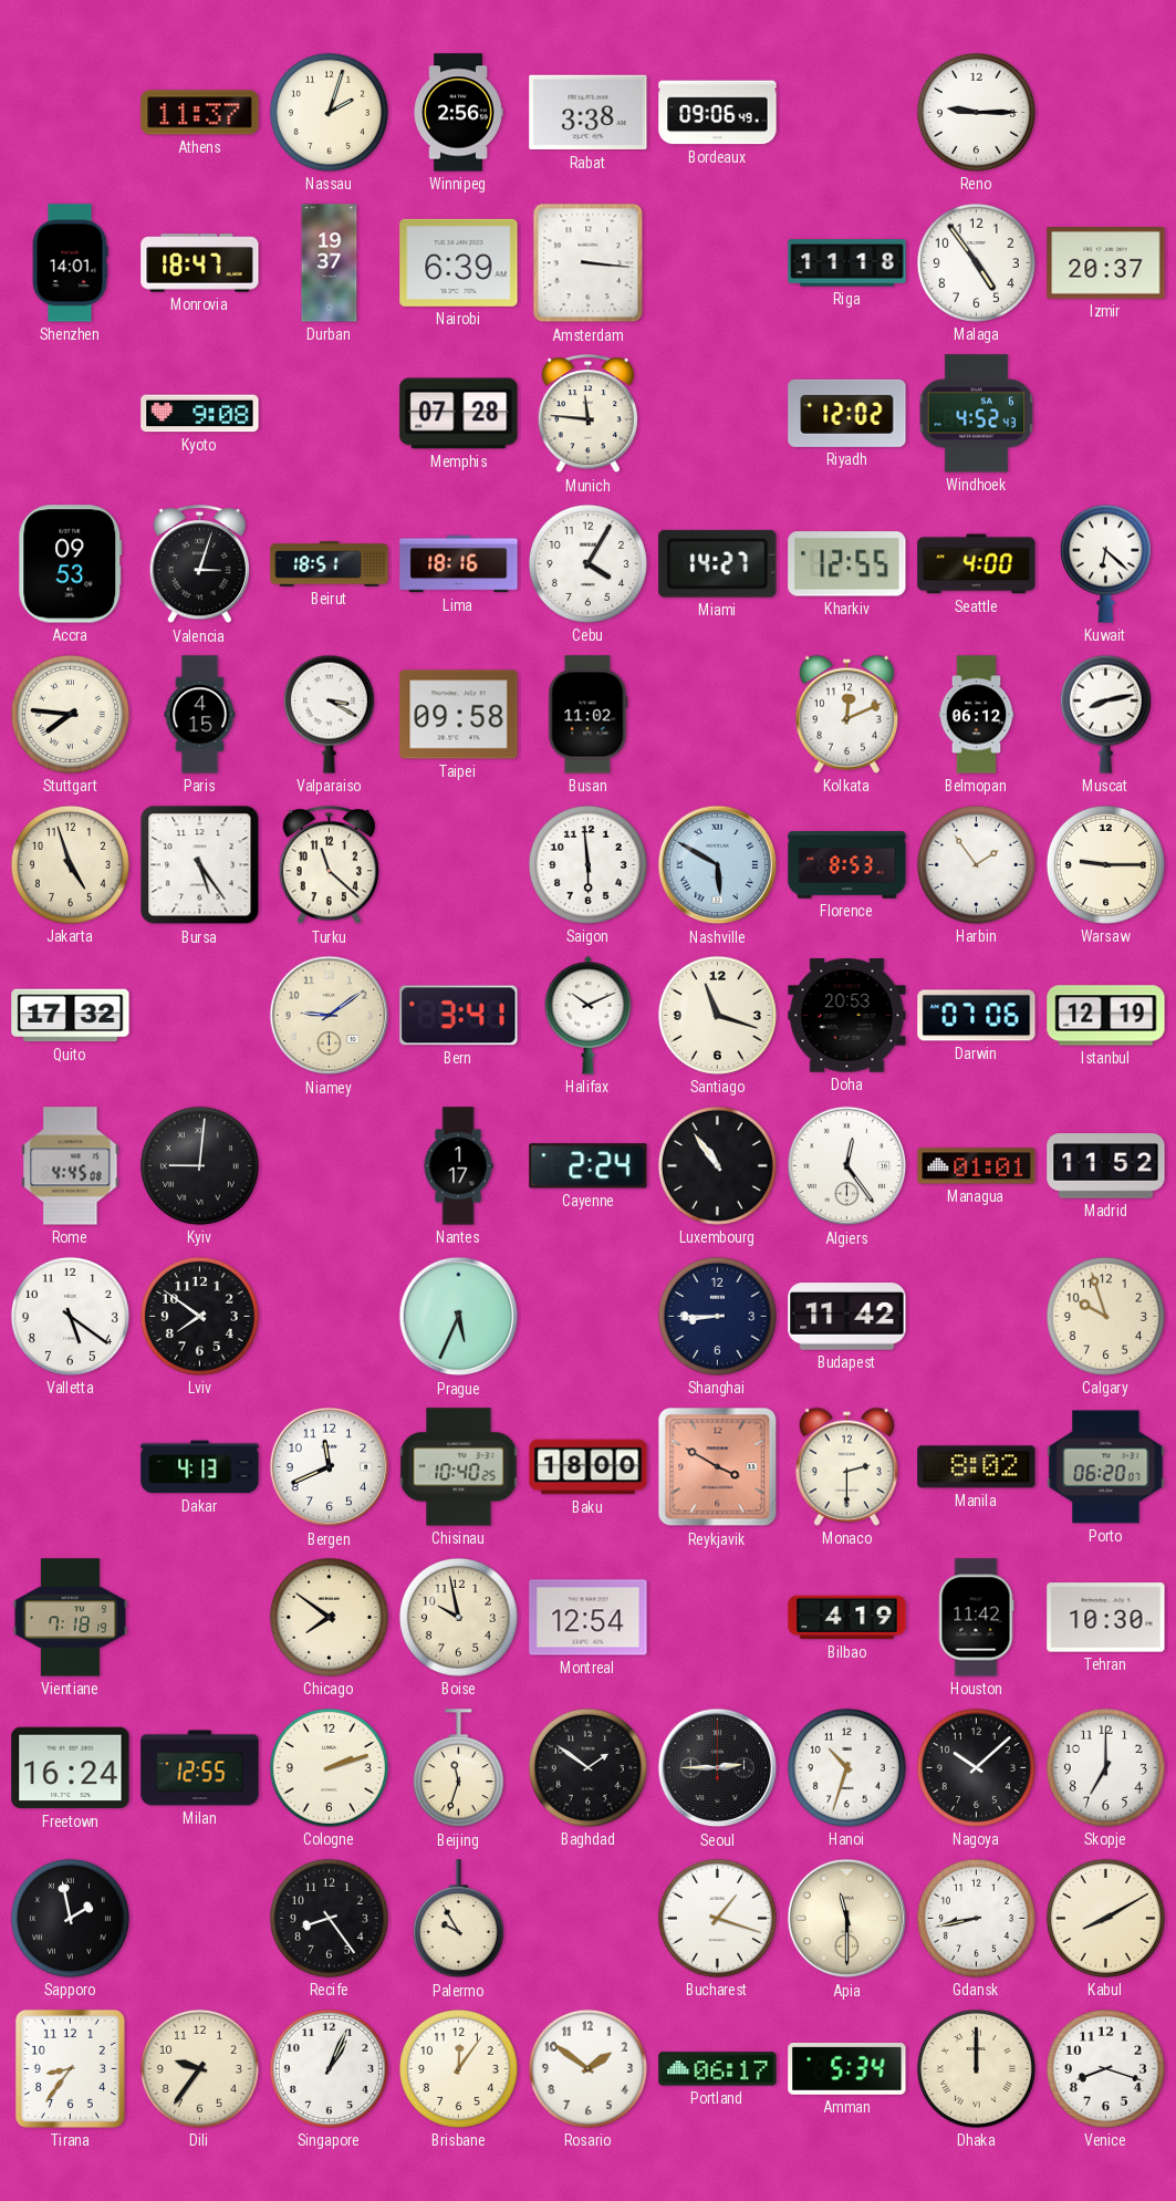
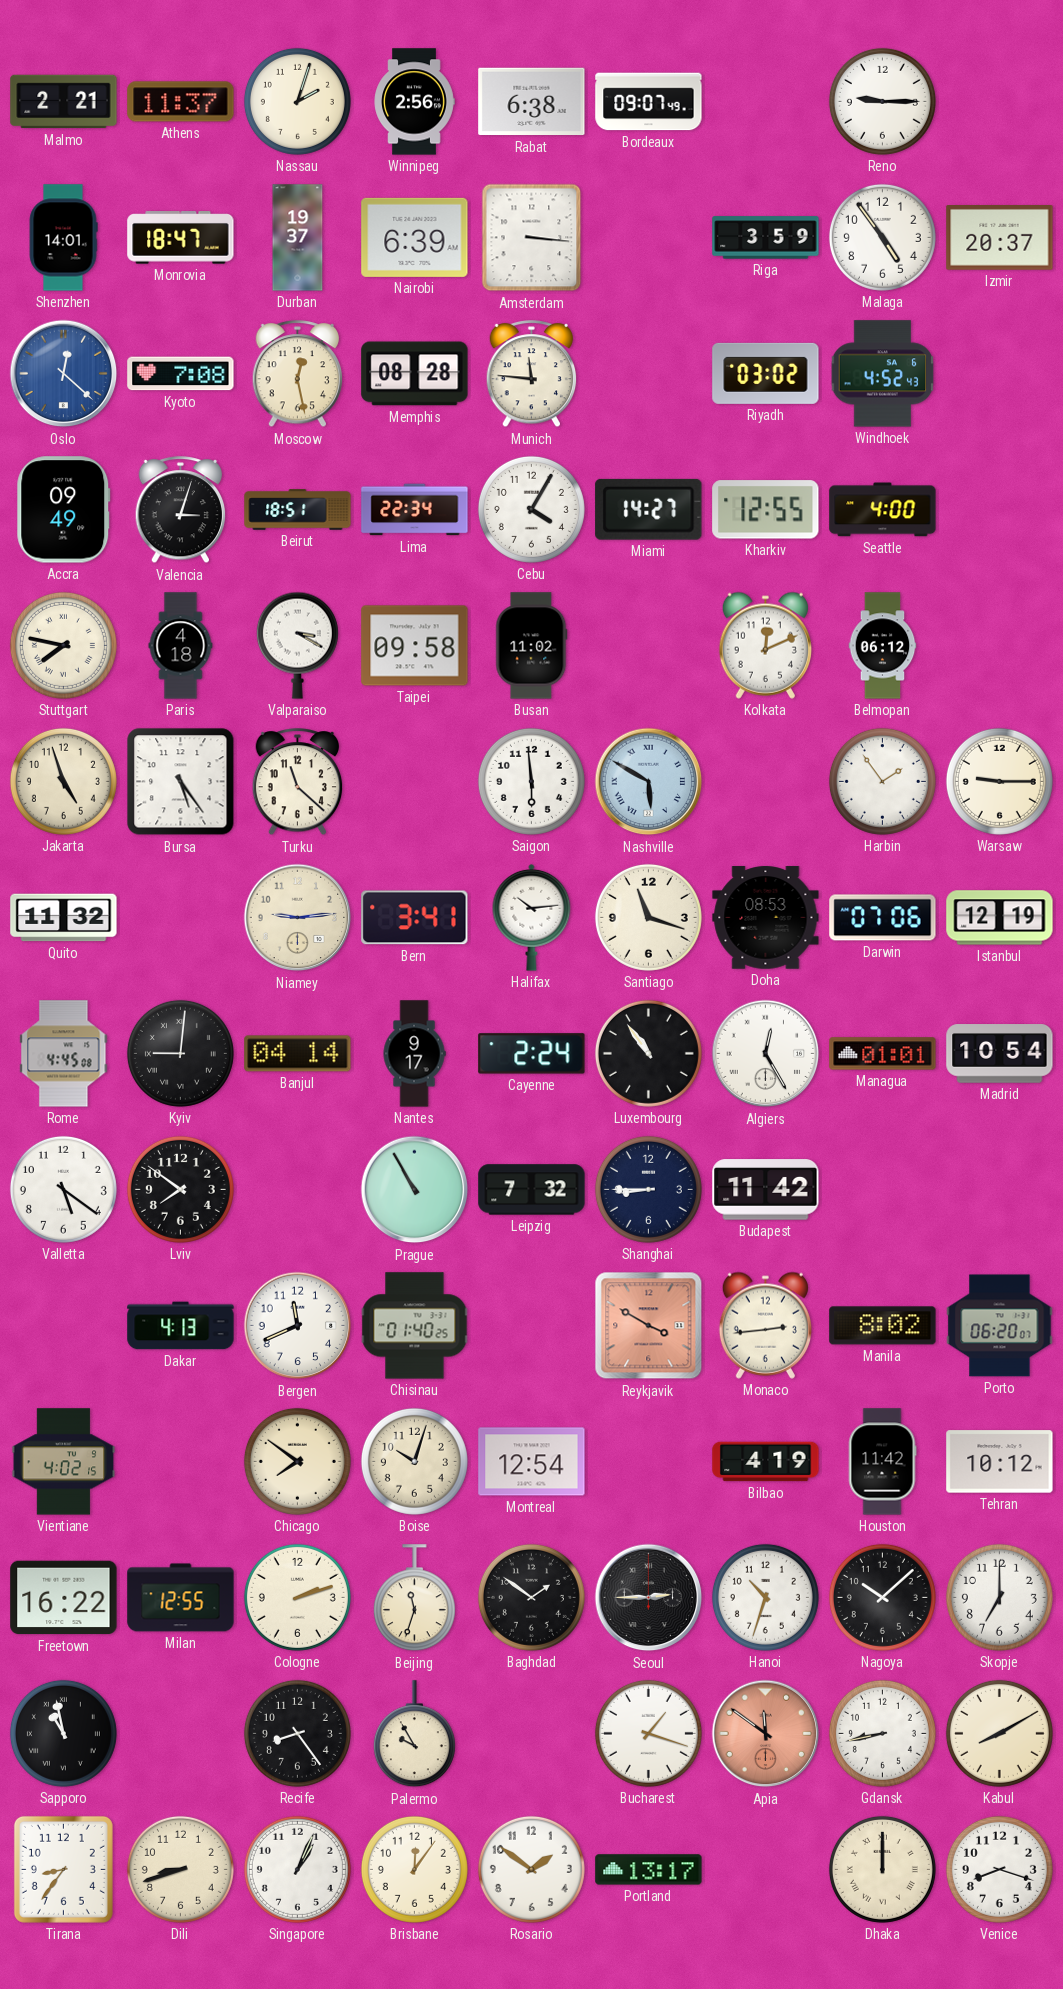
Malmo: none -> 2:21
Rabat: 3:38 -> 6:38
Bordeaux: 09:06 -> 09:07
Riga: 11:18 -> 3:59
Oslo: none -> 12:22
Kyoto: 9:08 -> 7:08
Moscow: none -> 12:28
Memphis: 07:28 -> 08:28
Riyadh: 12:02 -> 03:02
Accra: 09:53 -> 09:49
Lima: 18:16 -> 22:34
Kuwait: 6:22 -> none
Stuttgart: 7:46 -> 7:47
Paris: 4:15 -> 4:18
Muscat: 8:13 -> none
Florence: 8:53 -> none
Quito: 17:32 -> 11:32
Niamey: 9:09 -> 9:14
Halifax: 10:11 -> 10:14
Doha: 20:53 -> 08:53
Banjul: none -> 04:14
Nantes: 1:17 -> 9:17
Algiers: 12:24 -> 12:25
Madrid: 11:52 -> 10:54
Prague: 5:34 -> 10:55
Leipzig: none -> 7:32
Calgary: 9:57 -> none
Chisinau: 10:40 -> 01:40
Baku: 18:00 -> none
Monaco: 2:30 -> 2:44
Vientiane: 7:18 -> 4:02
Boise: 9:58 -> 10:03
Tehran: 10:30 -> 10:12
Freetown: 16:24 -> 16:22
Sapporo: 1:58 -> 10:58
Apia: 11:30 -> 11:51
Apia dial: cream -> salmon
Dili: 9:36 -> 8:42
Portland: 06:17 -> 13:17
Amman: 5:34 -> none
